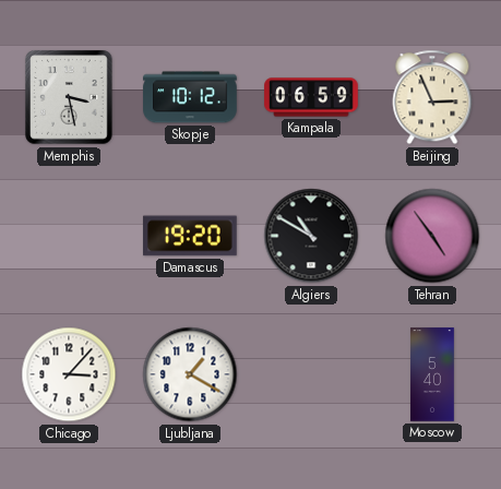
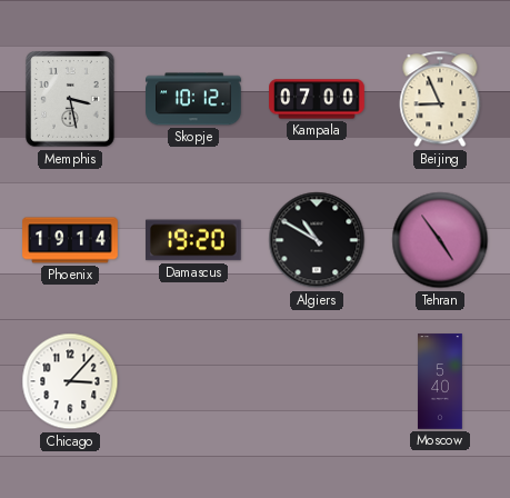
Kampala: 06:59 -> 07:00
Beijing: 2:56 -> 8:56
Phoenix: none -> 19:14
Ljubljana: 1:20 -> none
